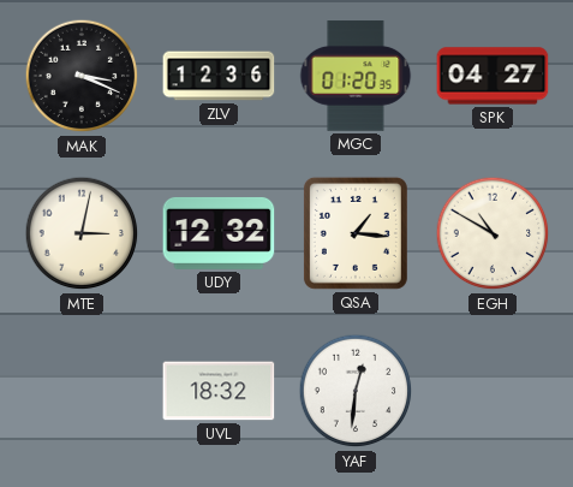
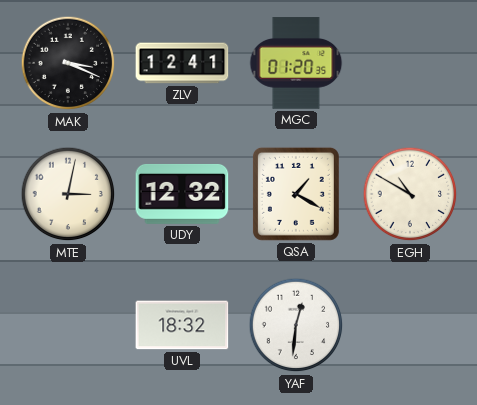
ZLV: 12:36 -> 12:41
SPK: 04:27 -> none
QSA: 1:16 -> 1:20
